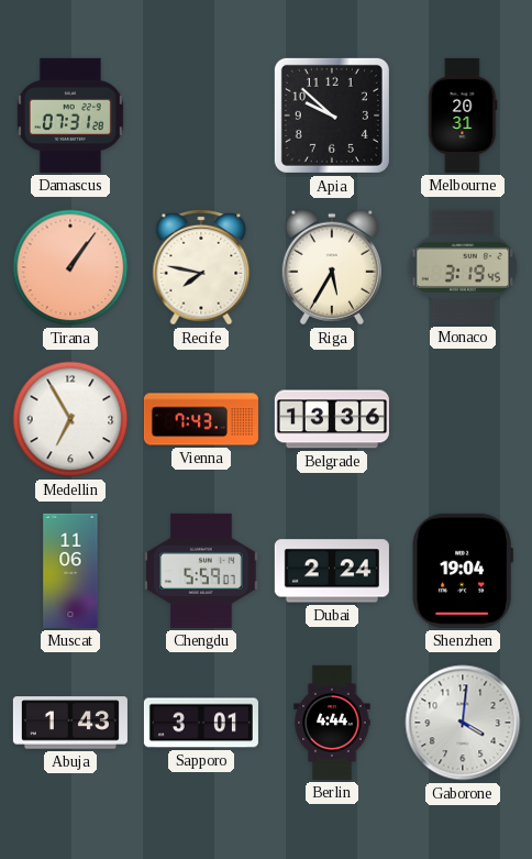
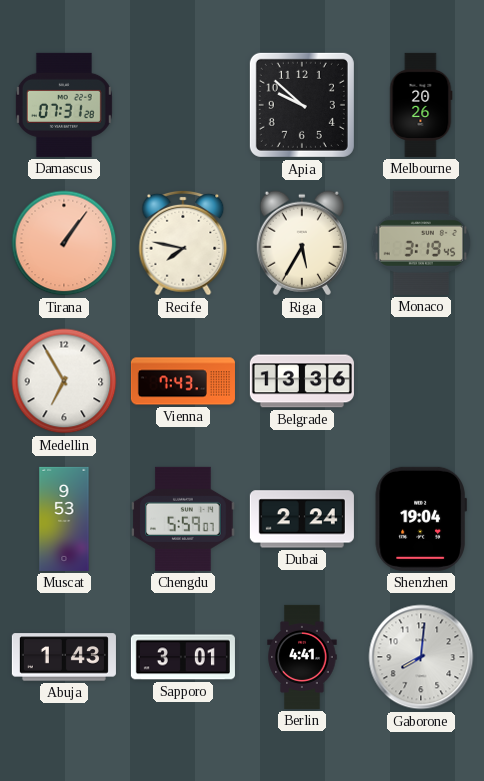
Melbourne: 20:31 -> 20:26
Muscat: 11:06 -> 9:53
Berlin: 4:44 -> 4:41
Gaborone: 4:01 -> 8:01
